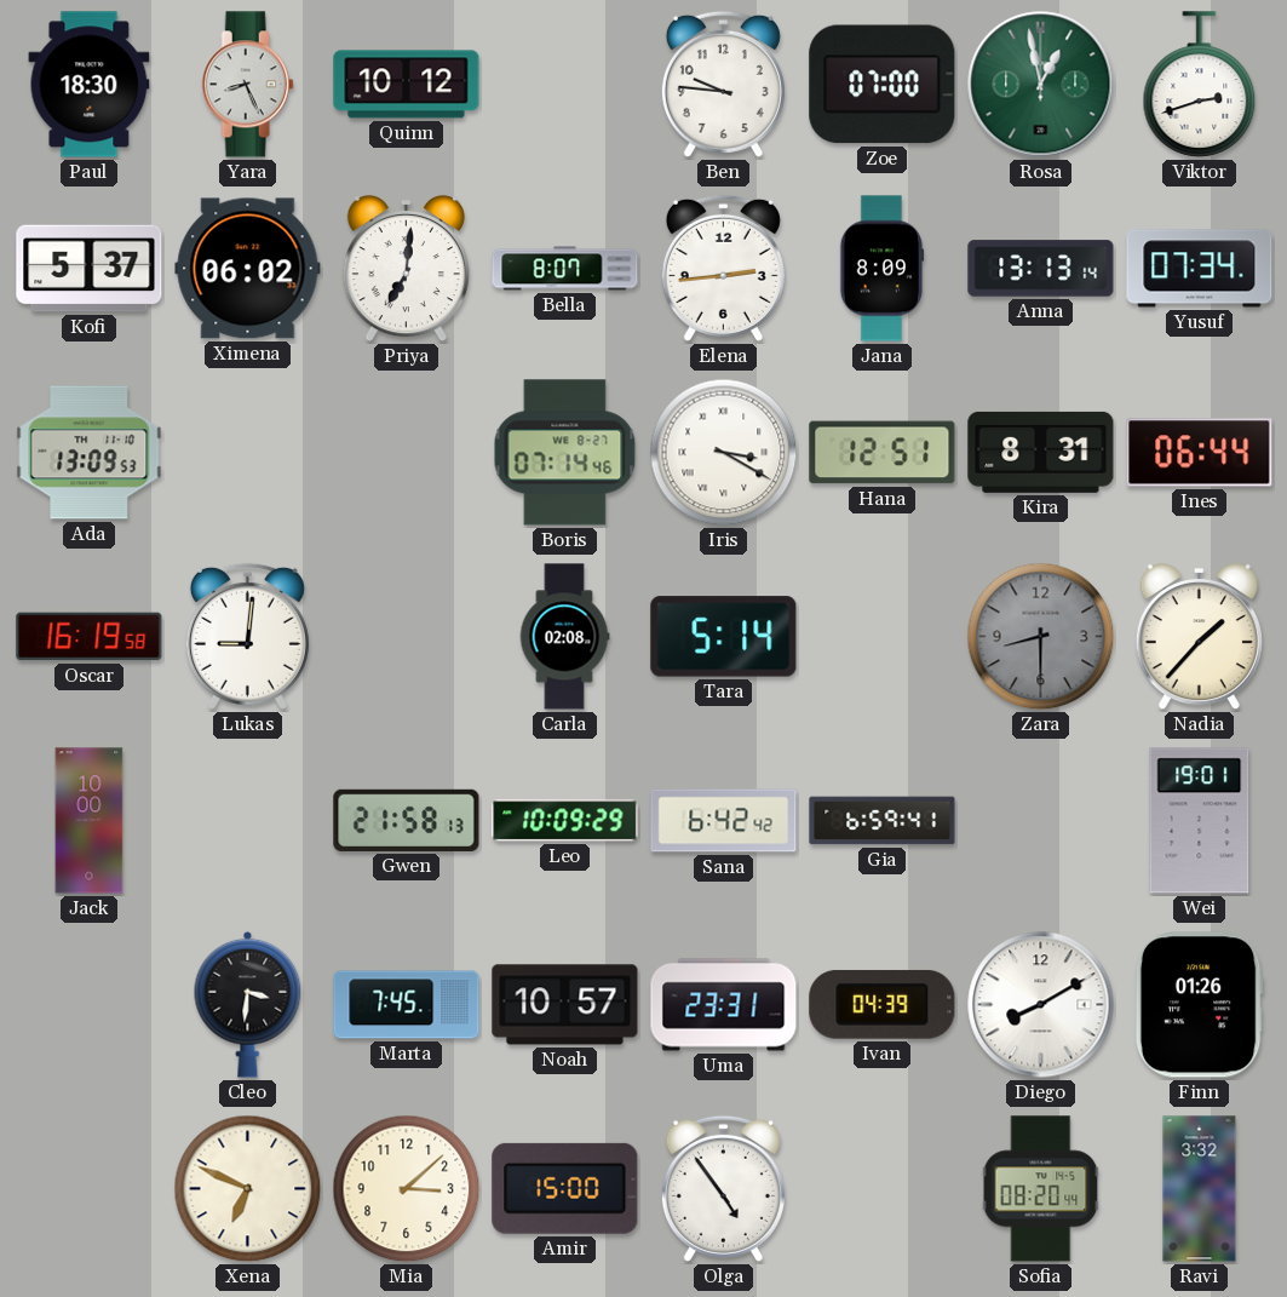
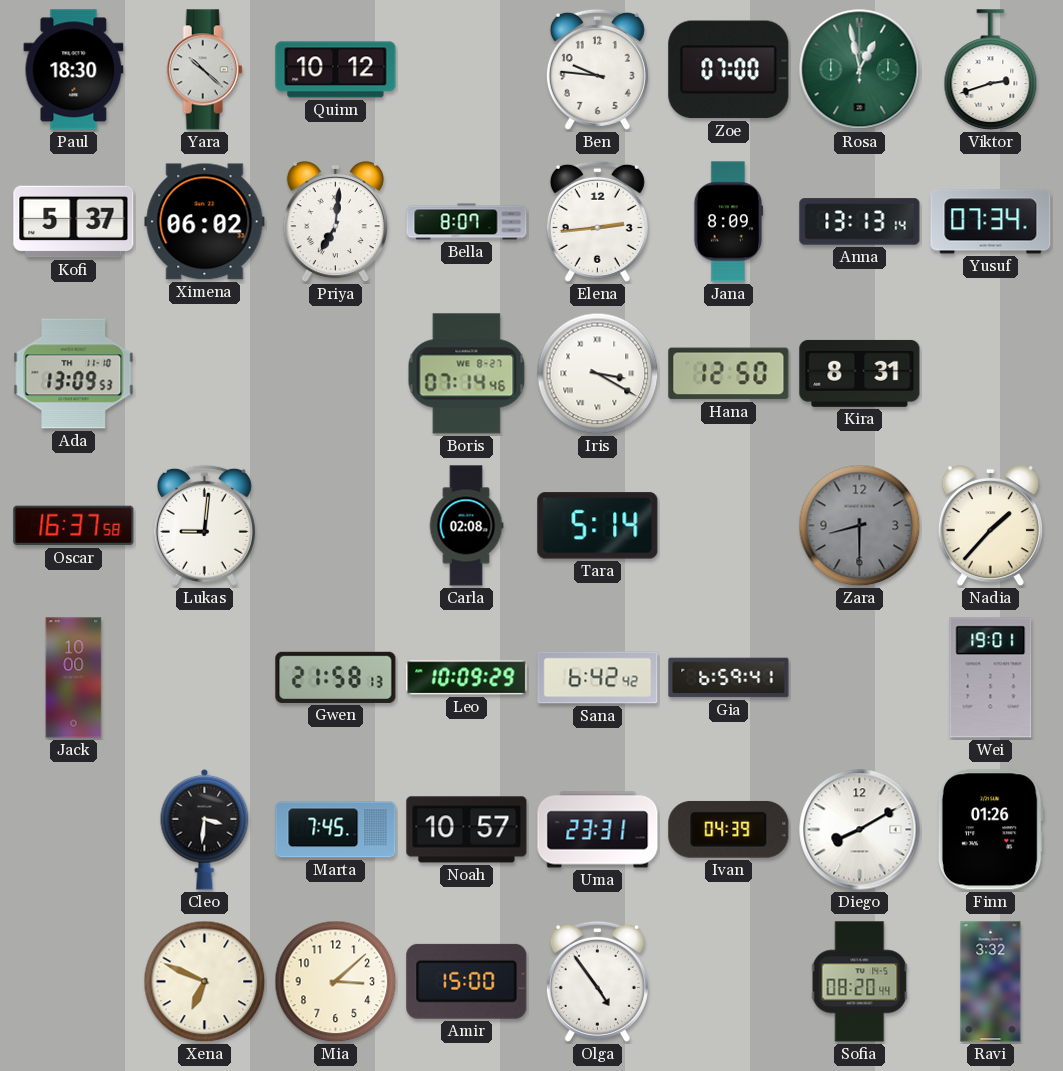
Yara: 8:26 -> 10:22
Hana: 12:51 -> 12:50
Ines: 06:44 -> none
Oscar: 16:19 -> 16:37
